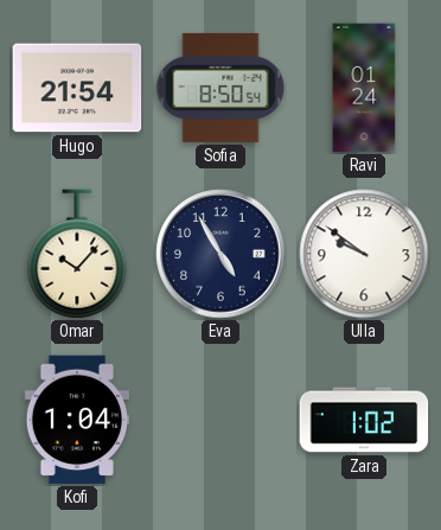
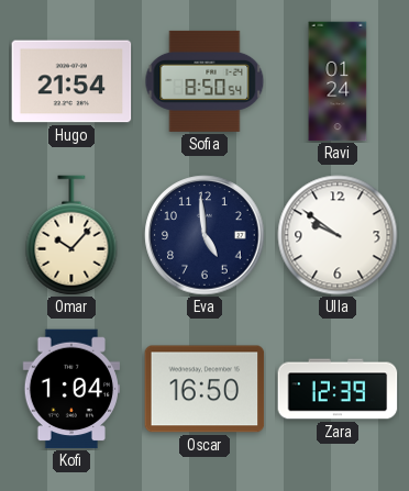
Eva: 4:55 -> 4:59
Oscar: none -> 16:50
Zara: 1:02 -> 12:39
